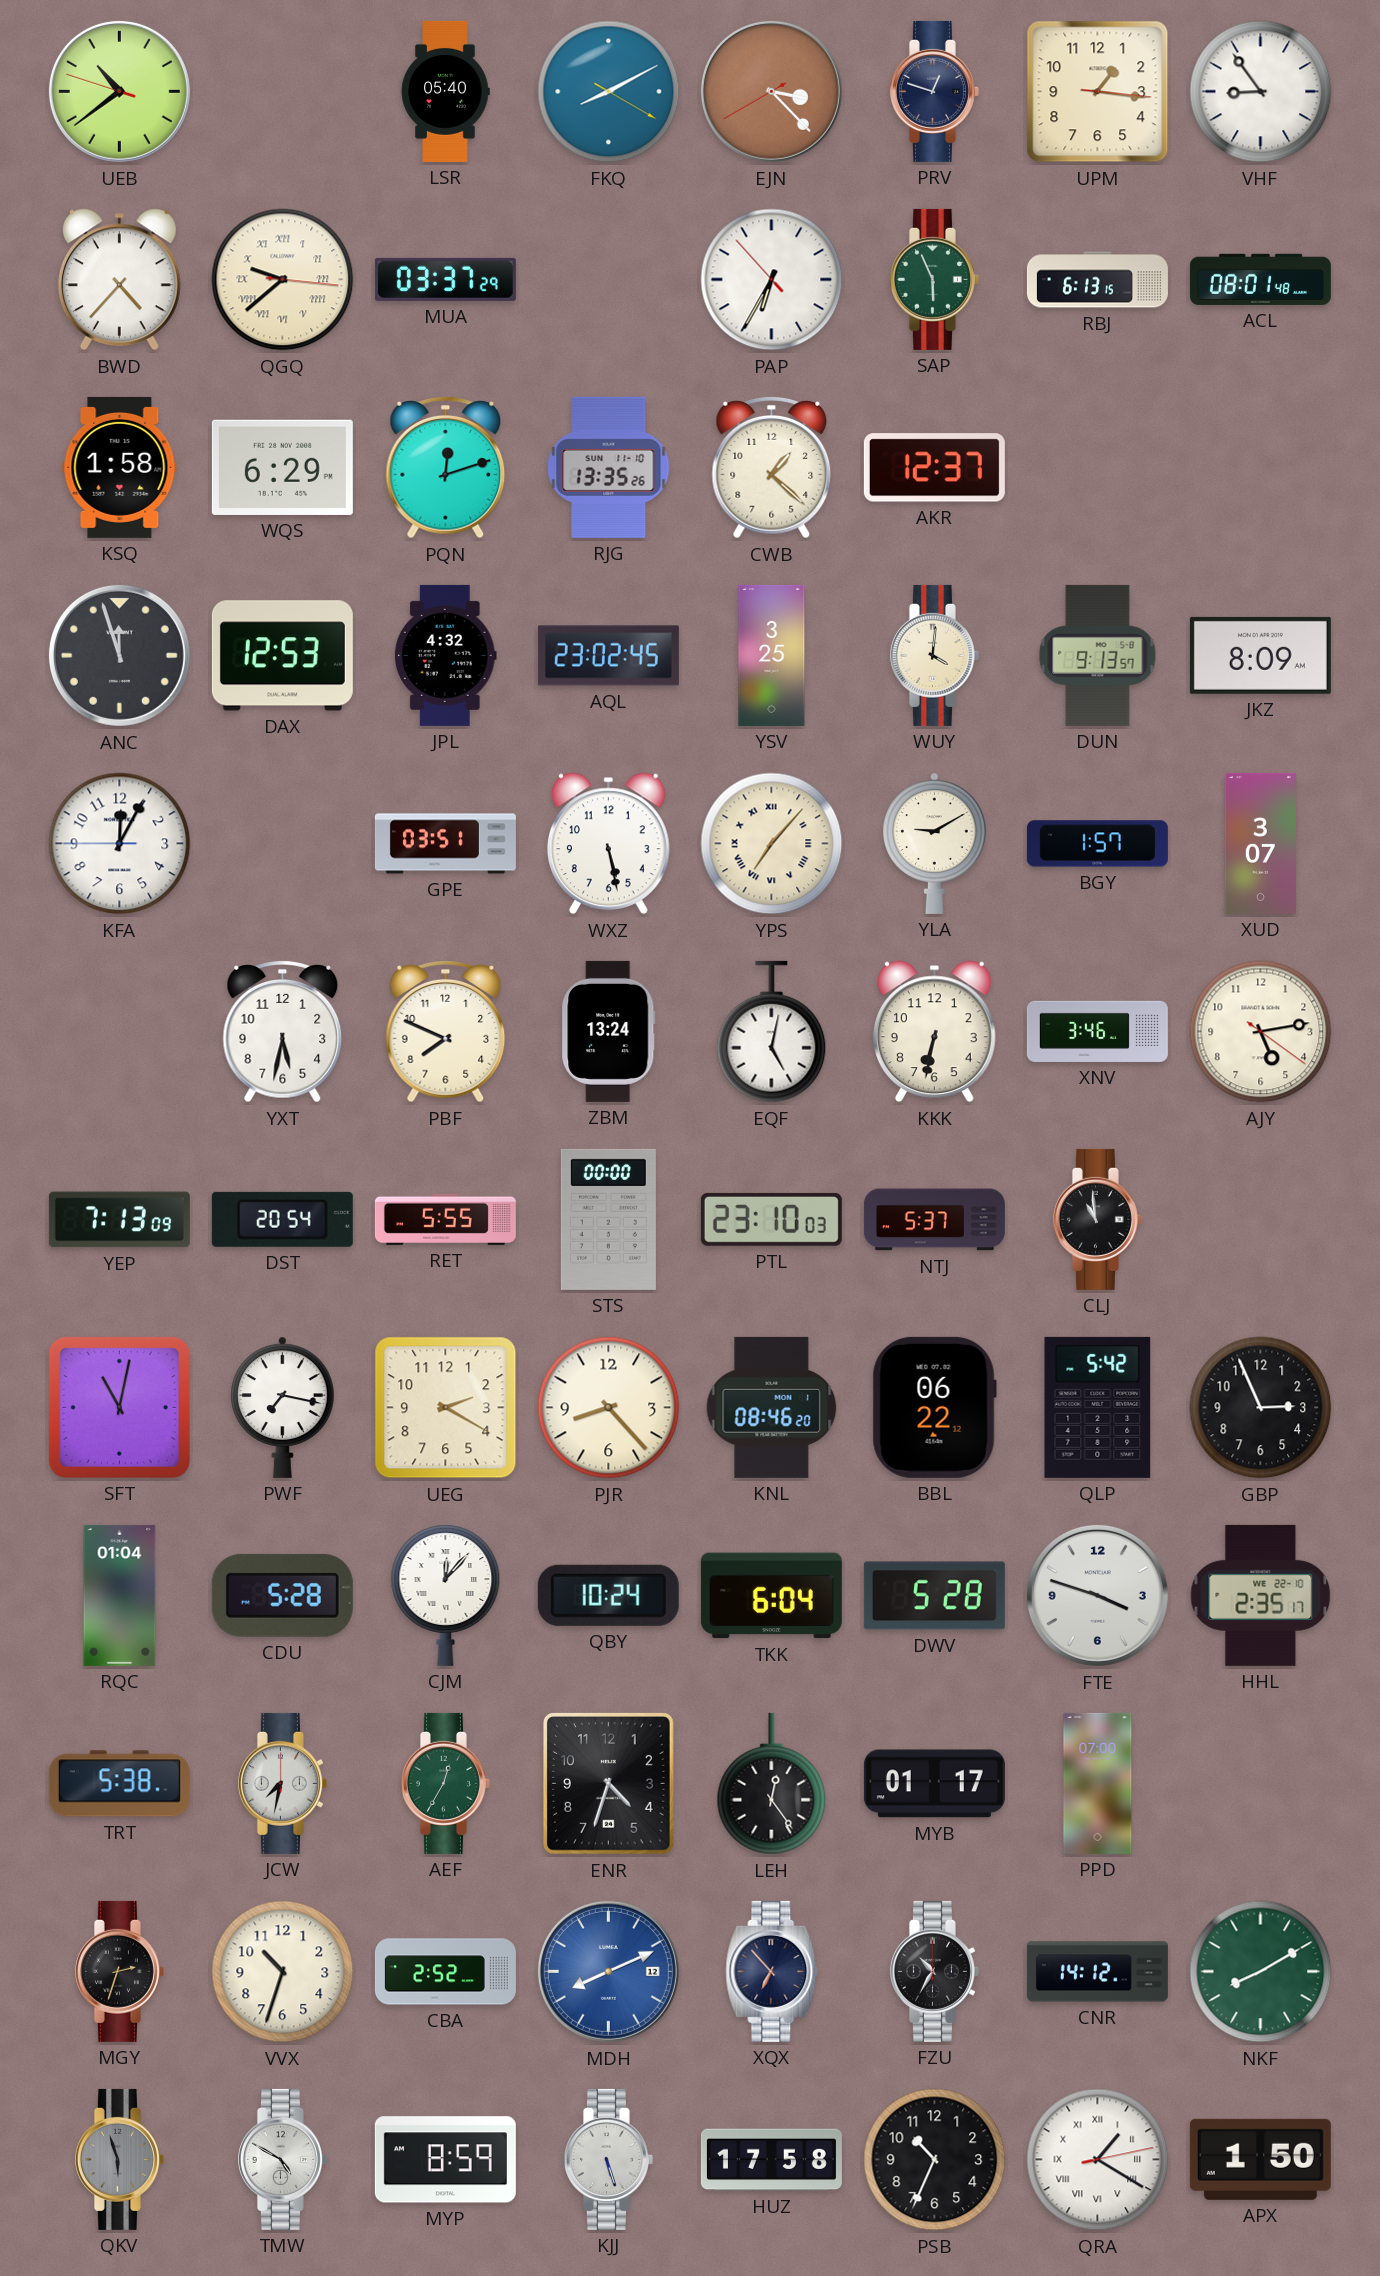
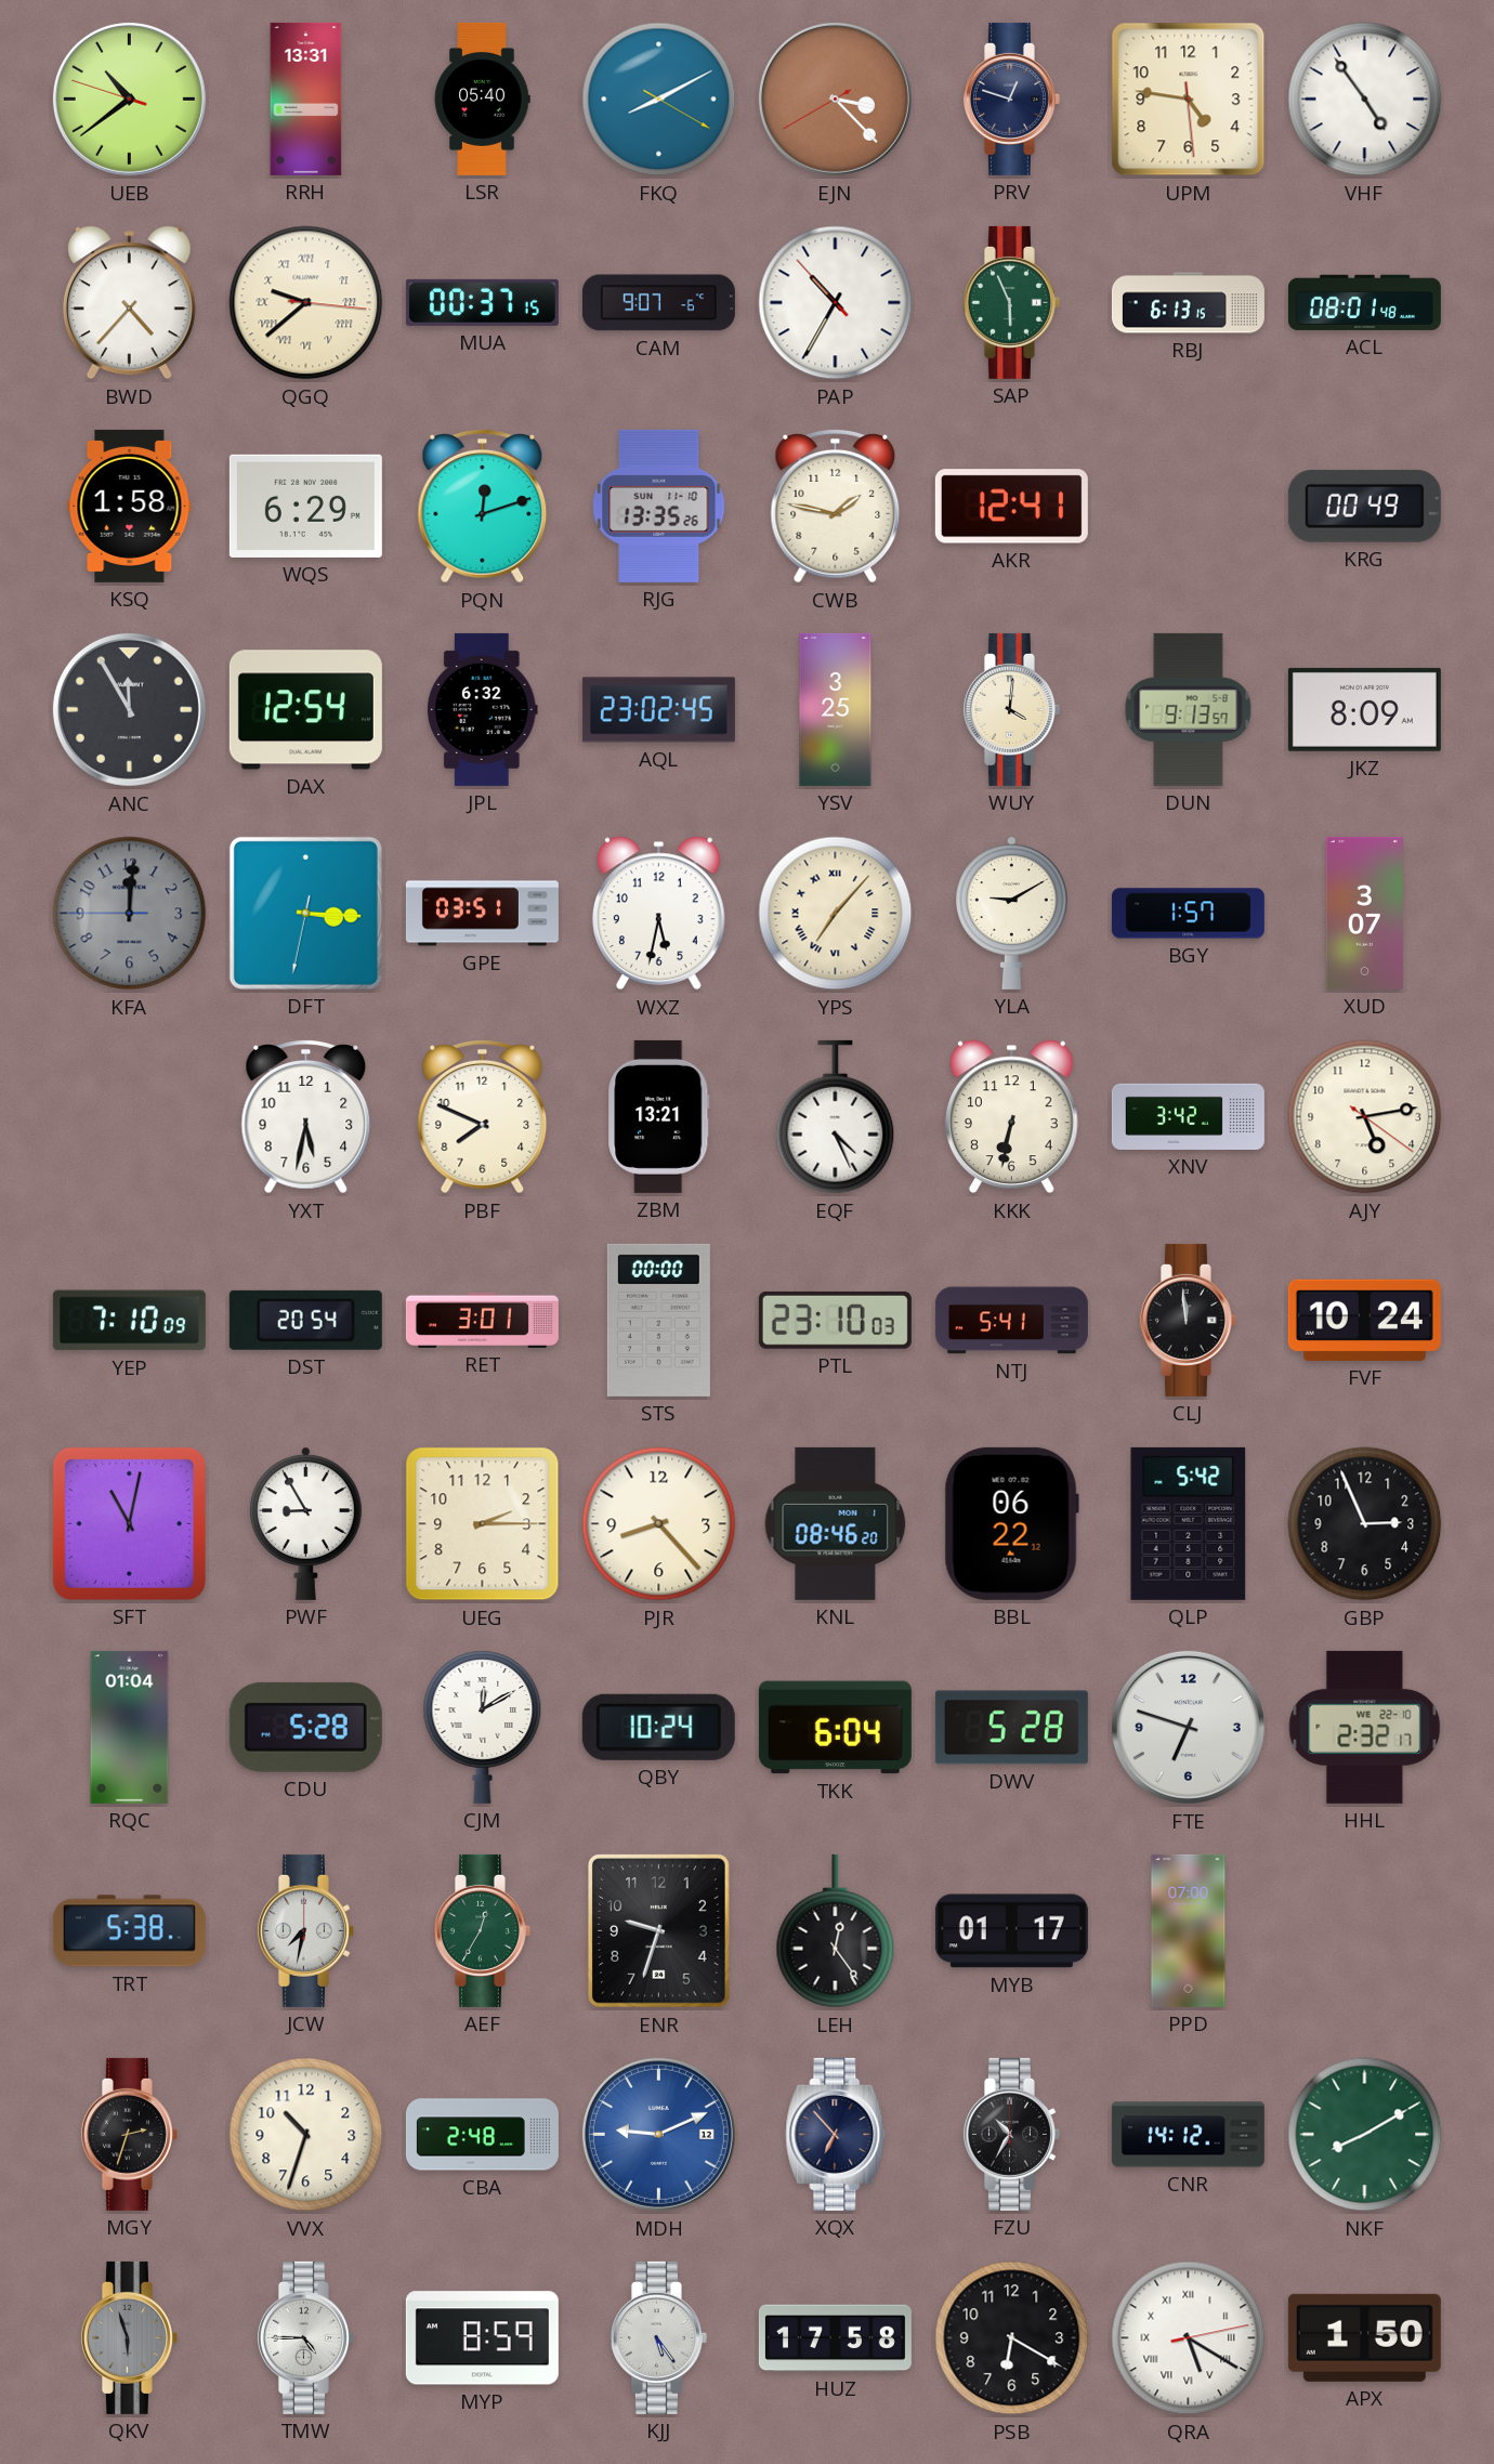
RRH: none -> 13:31
UPM: 1:16 -> 4:46
VHF: 8:54 -> 4:54
MUA: 03:37 -> 00:37
CAM: none -> 9:07
PAP: 6:34 -> 10:34
CWB: 1:22 -> 1:47
AKR: 12:37 -> 12:41
KRG: none -> 00:49
ANC: 11:57 -> 11:55
DAX: 12:53 -> 12:54
JPL: 4:32 -> 6:32
KFA: 12:04 -> 12:00
KFA dial: white -> grey
DFT: none -> 3:15
WXZ: 5:28 -> 5:32
ZBM: 13:24 -> 13:21
EQF: 5:02 -> 4:26
XNV: 3:46 -> 3:42
YEP: 7:13 -> 7:10
RET: 5:55 -> 3:01
NTJ: 5:37 -> 5:41
CLJ: 10:59 -> 11:59
FVF: none -> 10:24
PWF: 7:17 -> 8:55
UEG: 2:20 -> 2:15
CJM: 12:07 -> 12:10
FTE: 3:48 -> 6:48
HHL: 2:35 -> 2:32
ENR: 4:33 -> 9:33
CBA: 2:52 -> 2:48
MDH: 8:11 -> 9:11
TMW: 4:50 -> 4:45
KJJ: 5:27 -> 5:24
PSB: 10:34 -> 6:20
QRA: 1:20 -> 5:20
